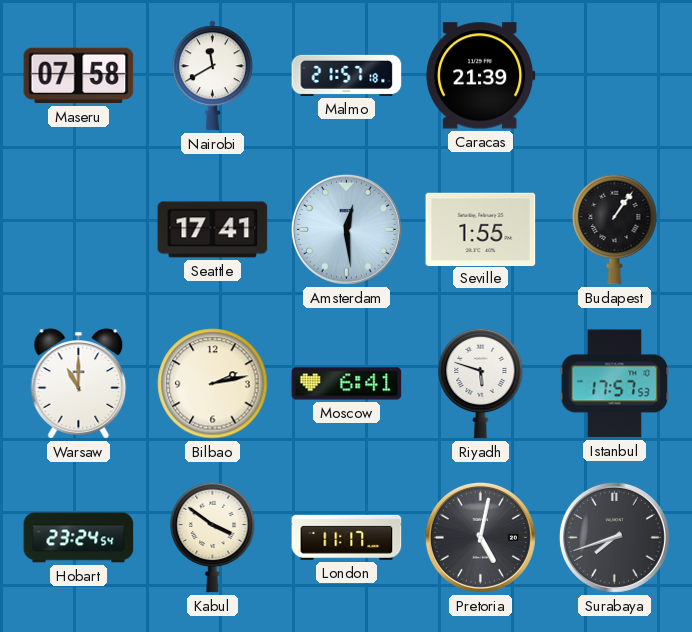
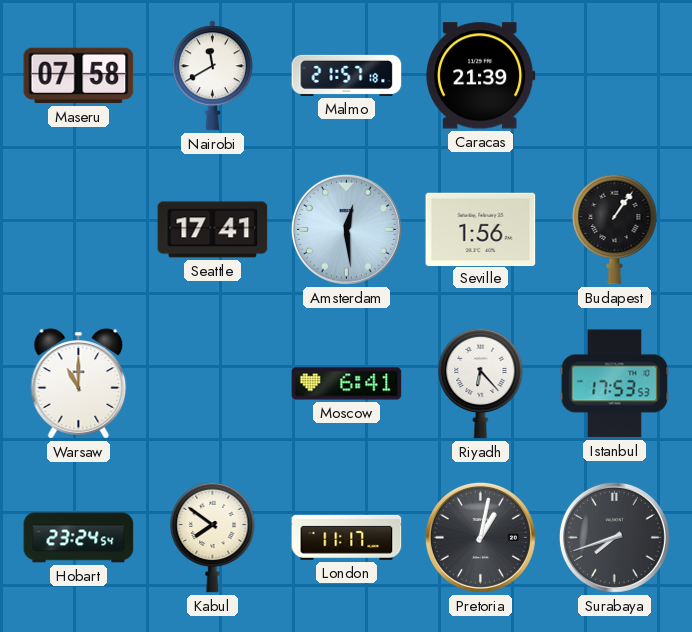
Seville: 1:55 -> 1:56
Bilbao: 2:13 -> none
Riyadh: 5:48 -> 6:23
Istanbul: 17:57 -> 17:53
Kabul: 3:51 -> 7:51
Pretoria: 5:02 -> 1:02
